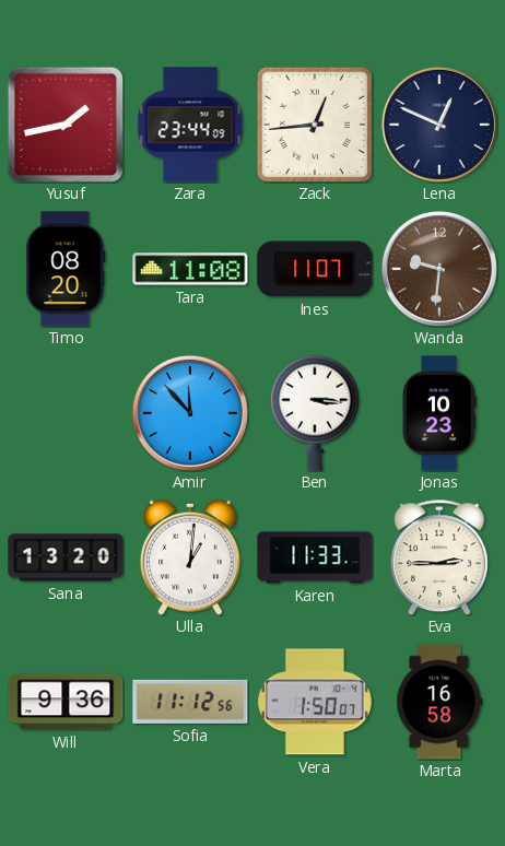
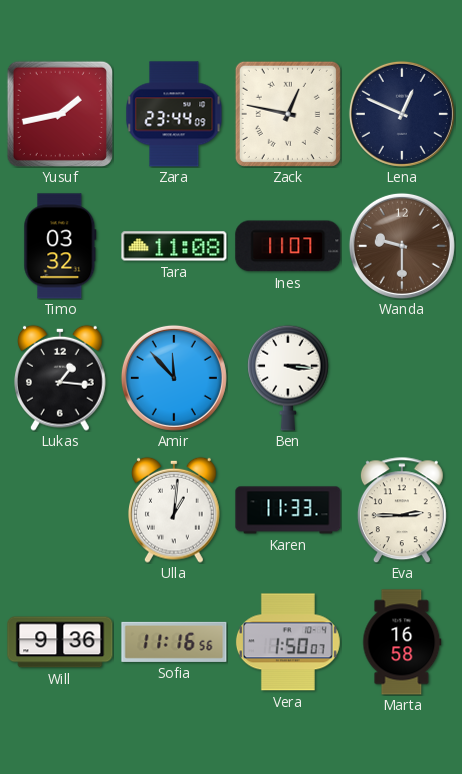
Zack: 12:44 -> 12:47
Timo: 08:20 -> 03:32
Wanda: 9:31 -> 9:30
Lukas: none -> 1:16
Jonas: 10:23 -> none
Sana: 13:20 -> none
Sofia: 11:12 -> 11:16
